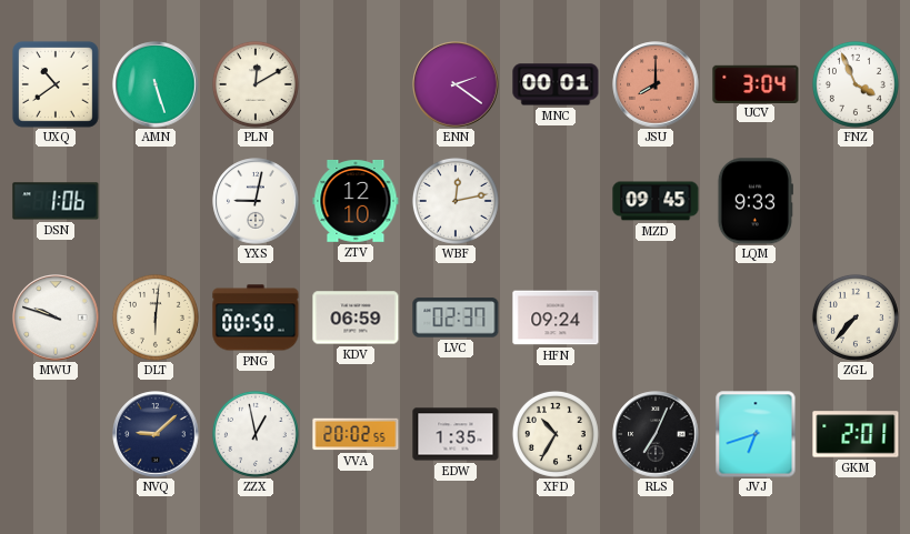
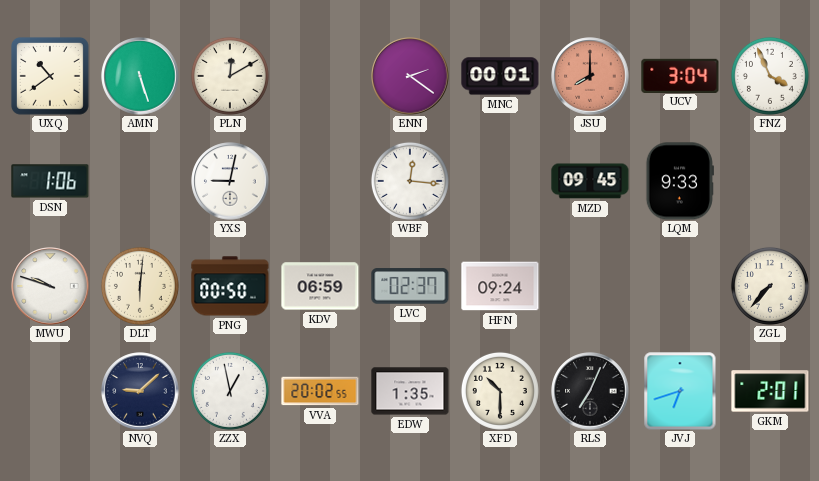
ZTV: 12:10 -> none
WBF: 12:13 -> 12:16
XFD: 10:35 -> 10:30
